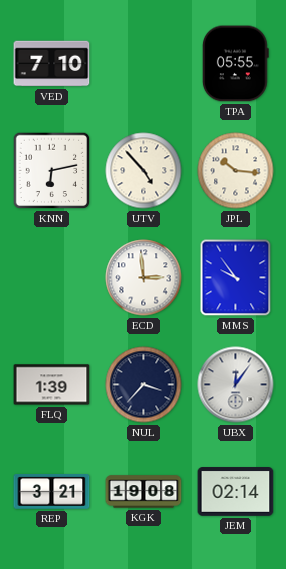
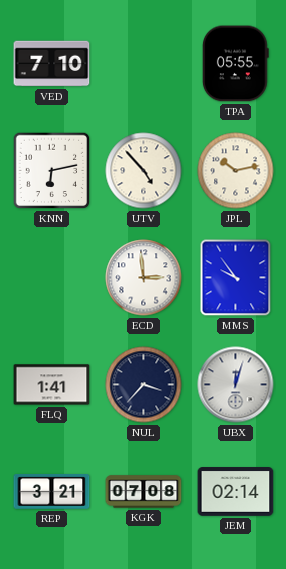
JPL: 10:16 -> 10:13
FLQ: 1:39 -> 1:41
UBX: 12:06 -> 12:03
KGK: 19:08 -> 07:08
